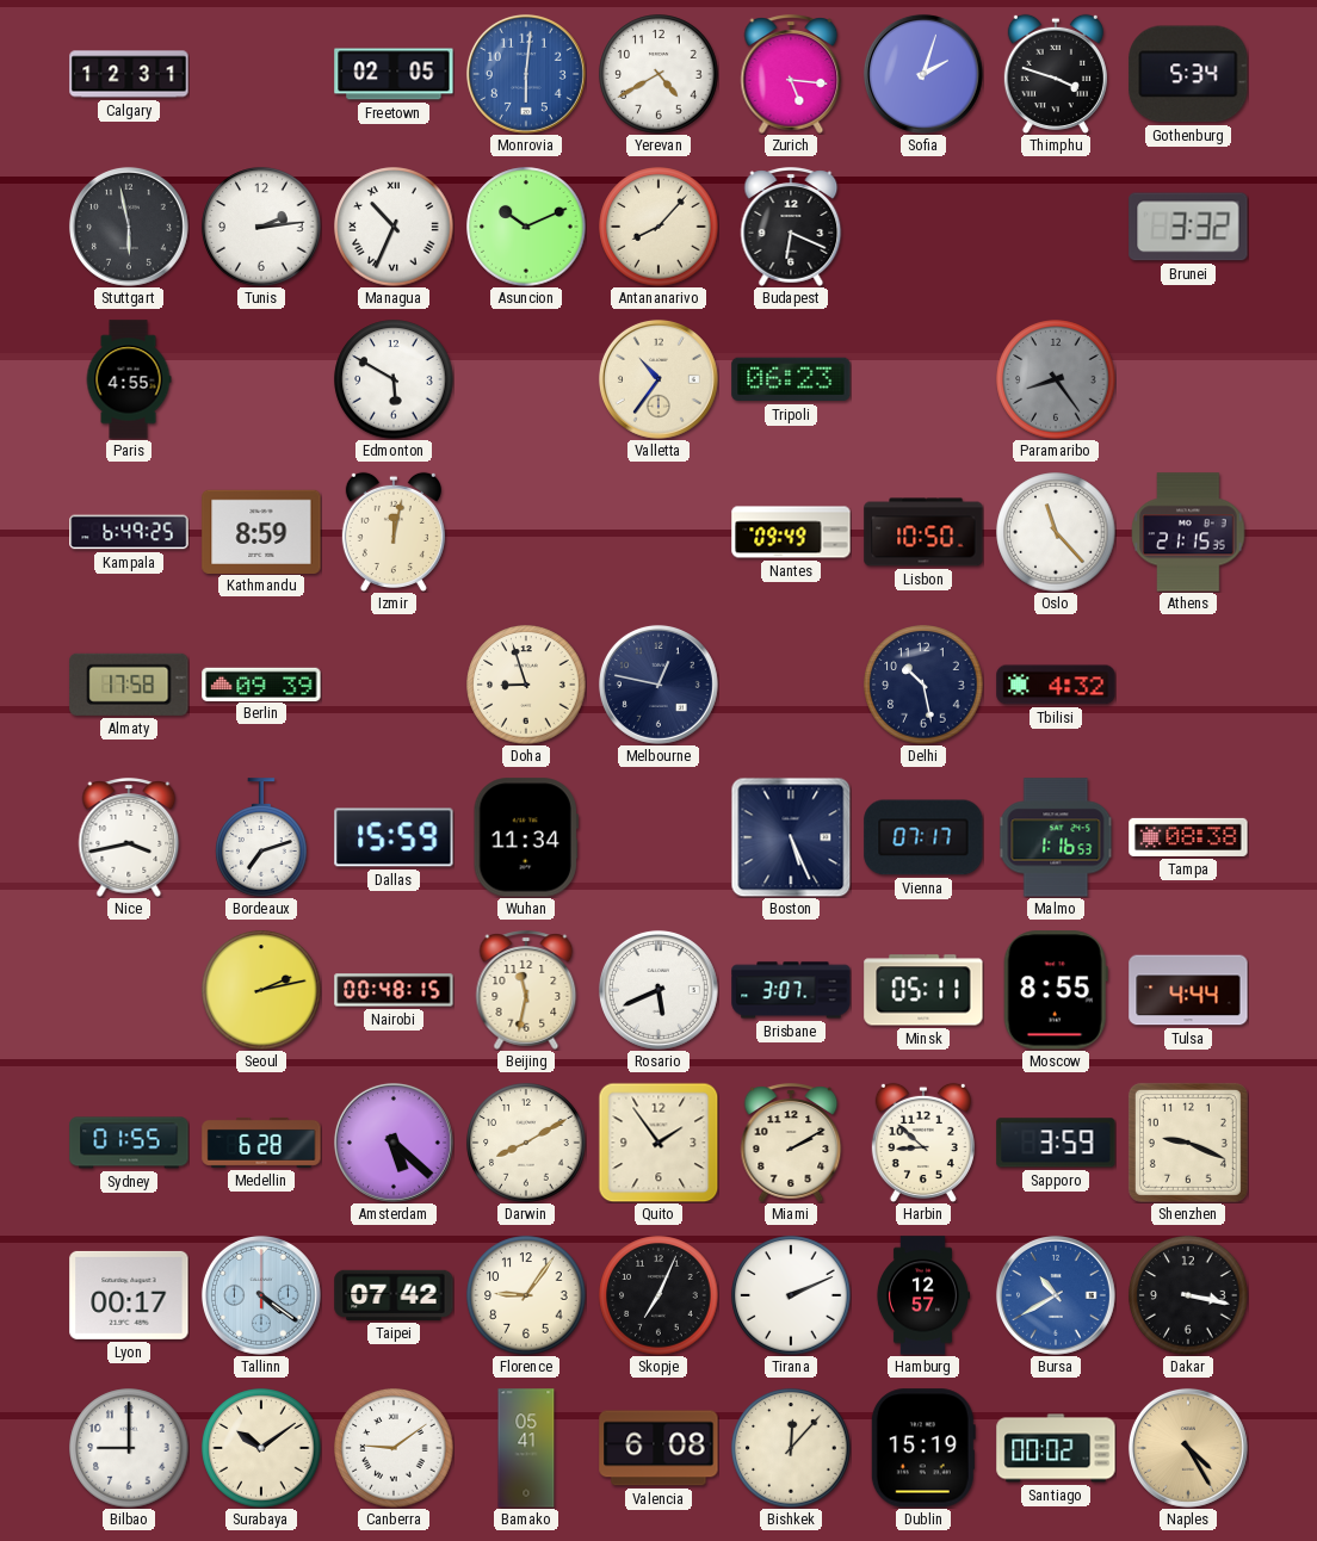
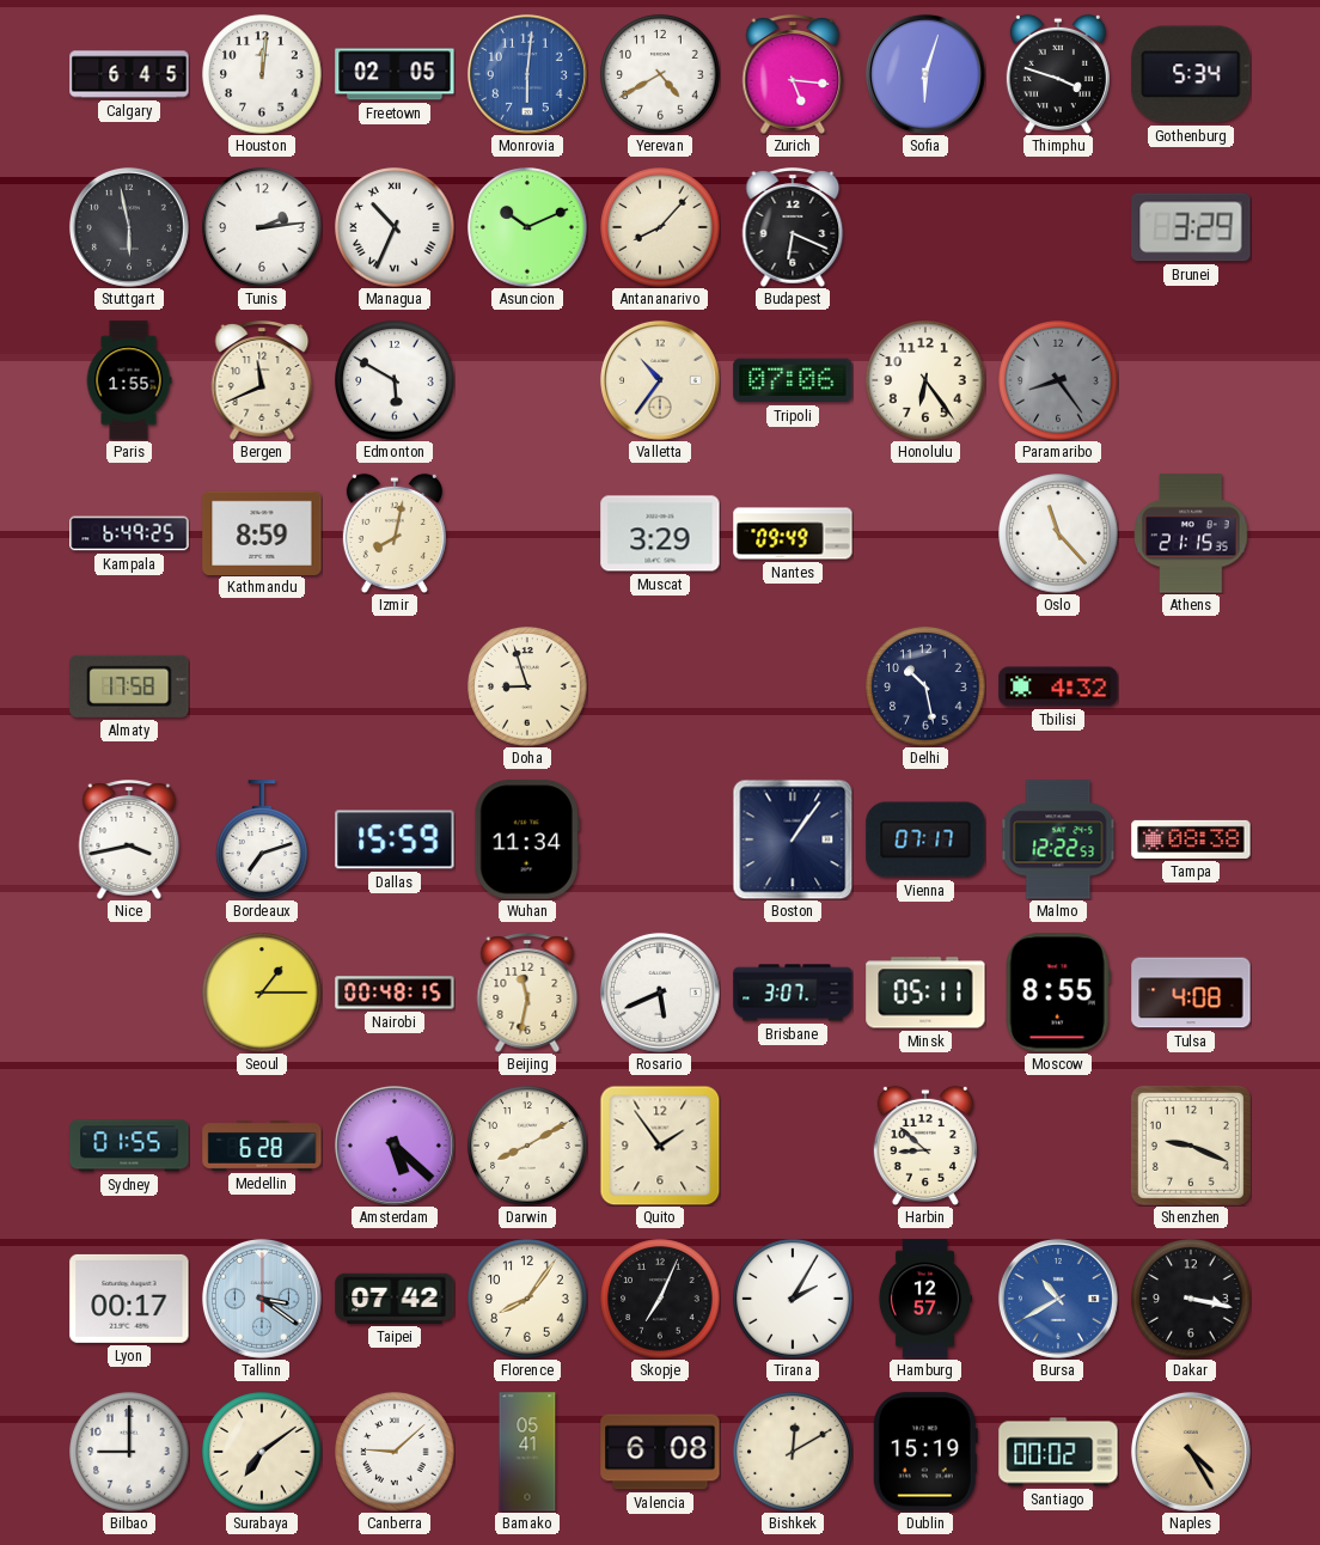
Calgary: 12:31 -> 6:45
Houston: none -> 12:01
Sofia: 2:03 -> 6:03
Brunei: 3:32 -> 3:29
Paris: 4:55 -> 1:55
Bergen: none -> 11:41
Tripoli: 06:23 -> 07:06
Honolulu: none -> 6:24
Izmir: 12:02 -> 8:02
Muscat: none -> 3:29
Lisbon: 10:50 -> none
Berlin: 09:39 -> none
Melbourne: 12:47 -> none
Boston: 5:26 -> 1:06
Malmo: 1:16 -> 12:22
Seoul: 2:13 -> 1:15
Tulsa: 4:44 -> 4:08
Miami: 2:10 -> none
Sapporo: 3:59 -> none
Tallinn: 4:21 -> 3:21
Florence: 9:06 -> 8:06
Tirana: 2:11 -> 2:05
Surabaya: 10:09 -> 7:09
Canberra: 9:09 -> 9:08
Bishkek: 12:07 -> 12:10
